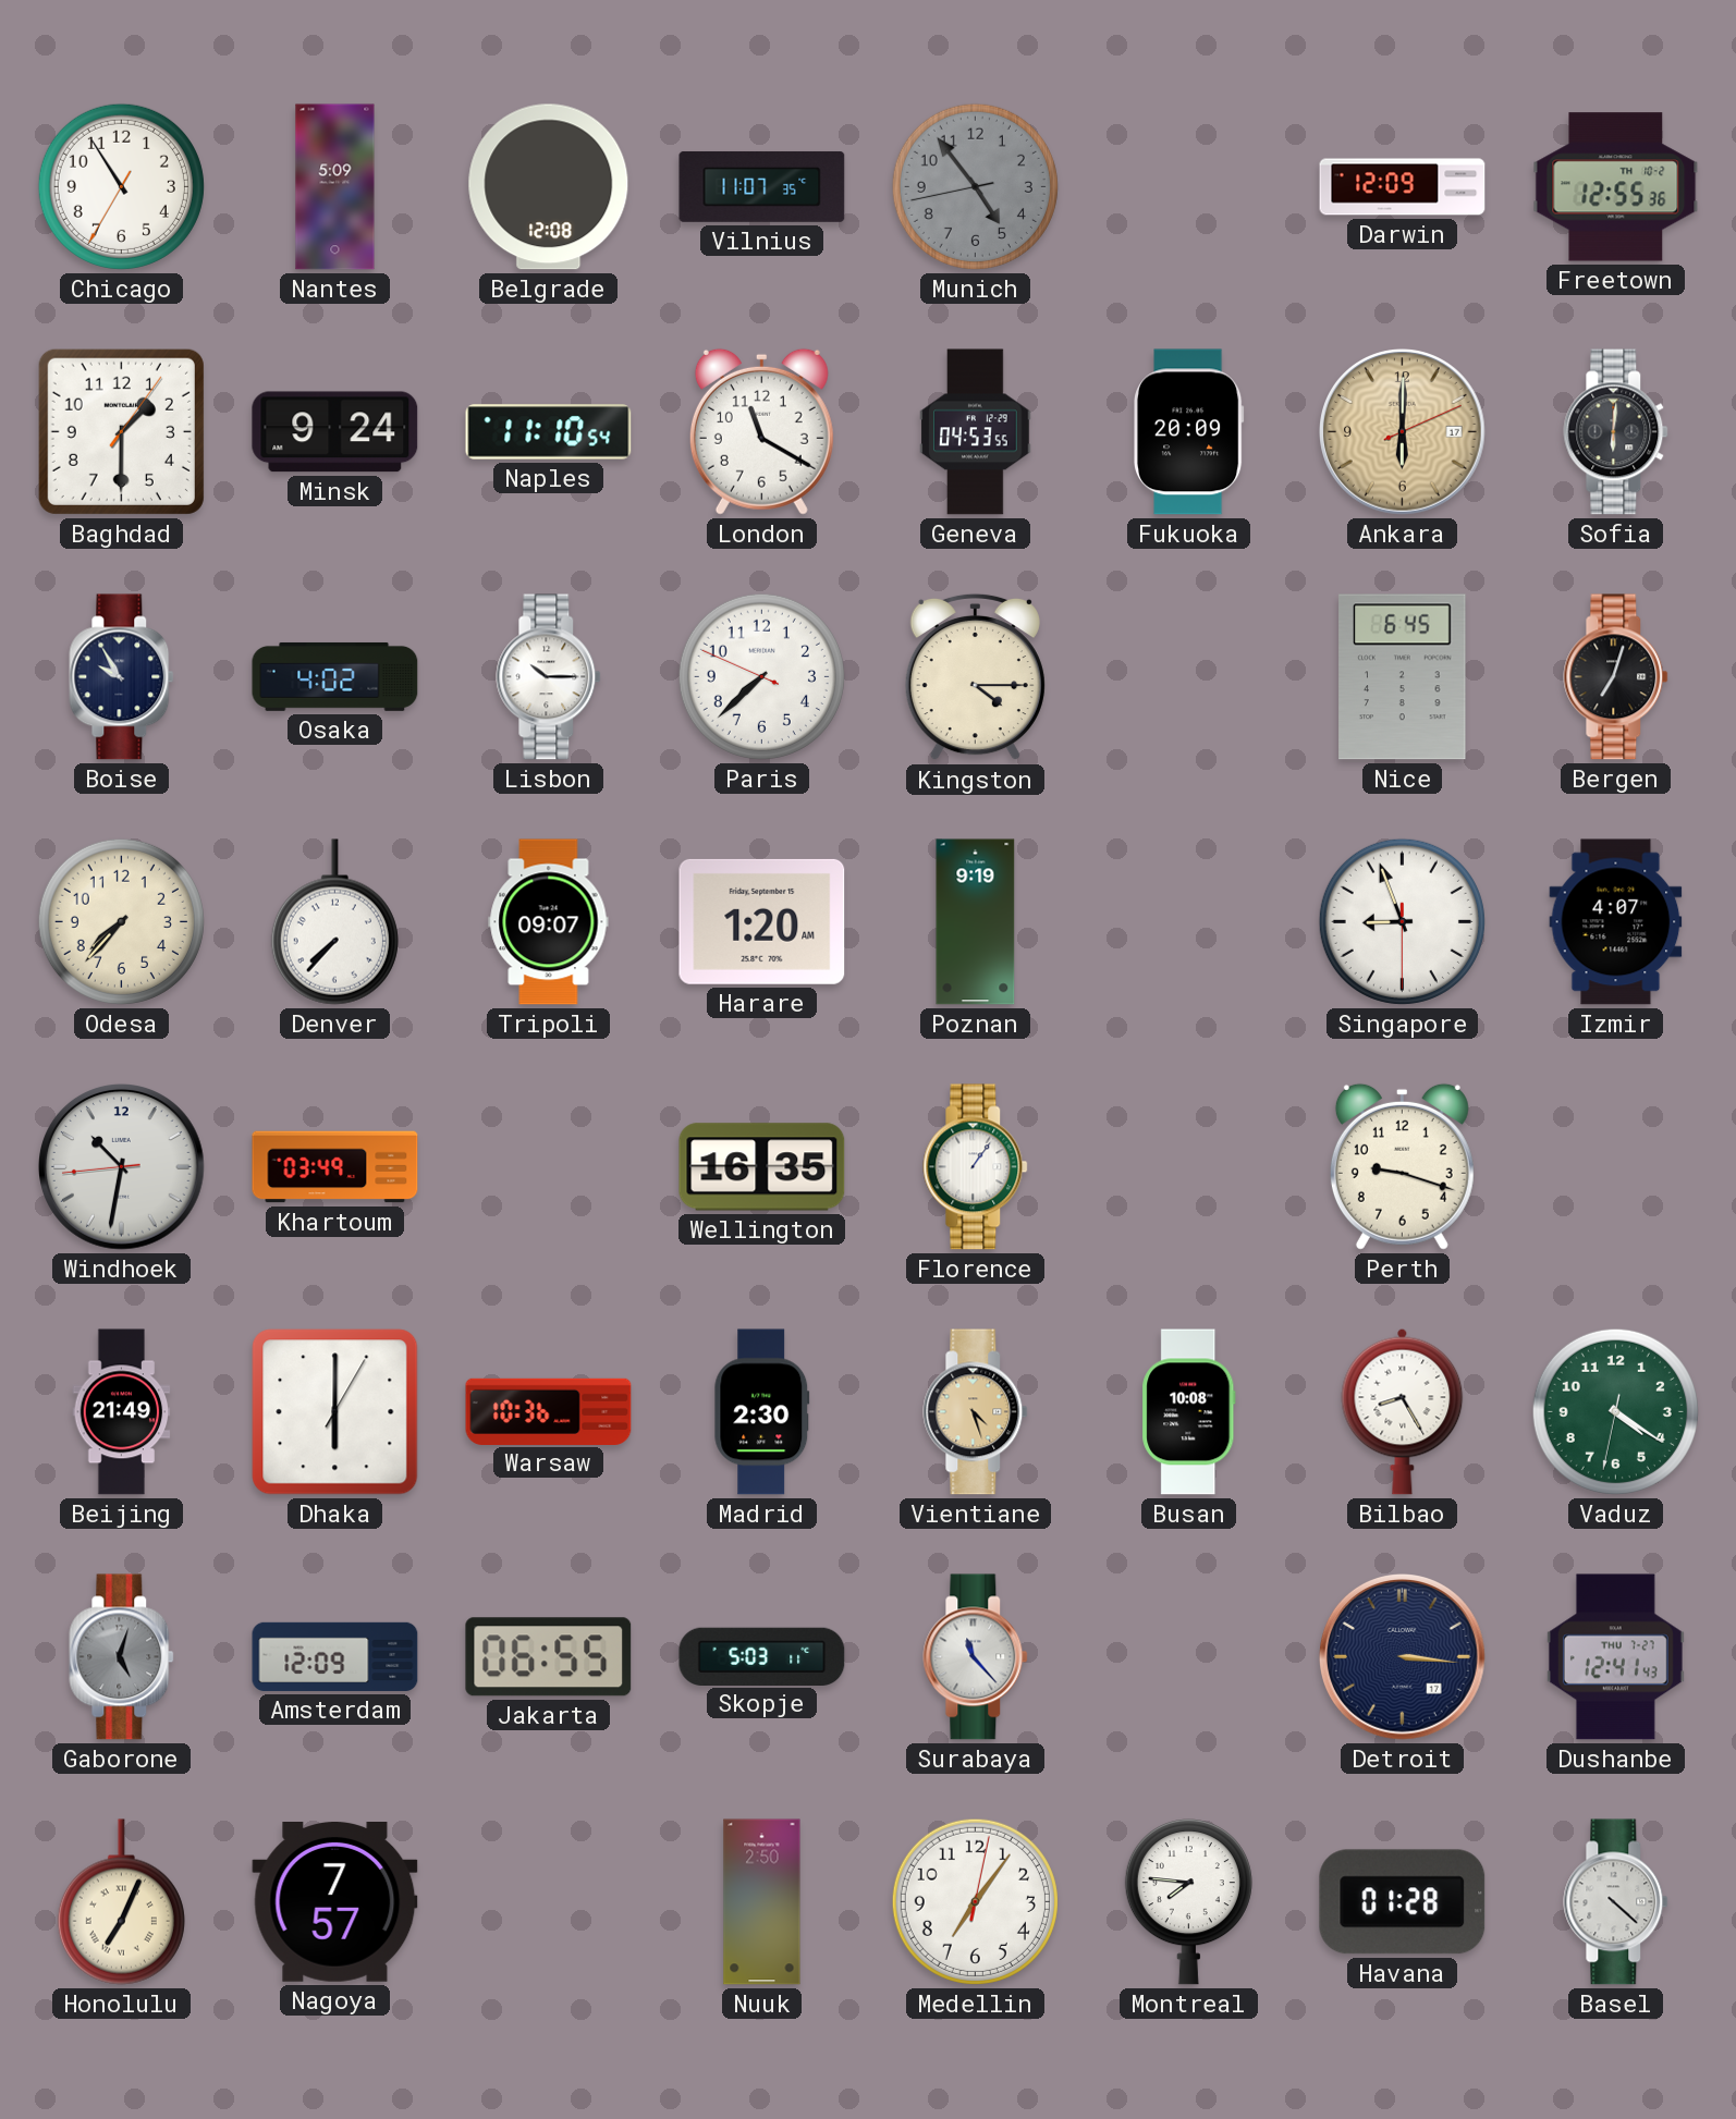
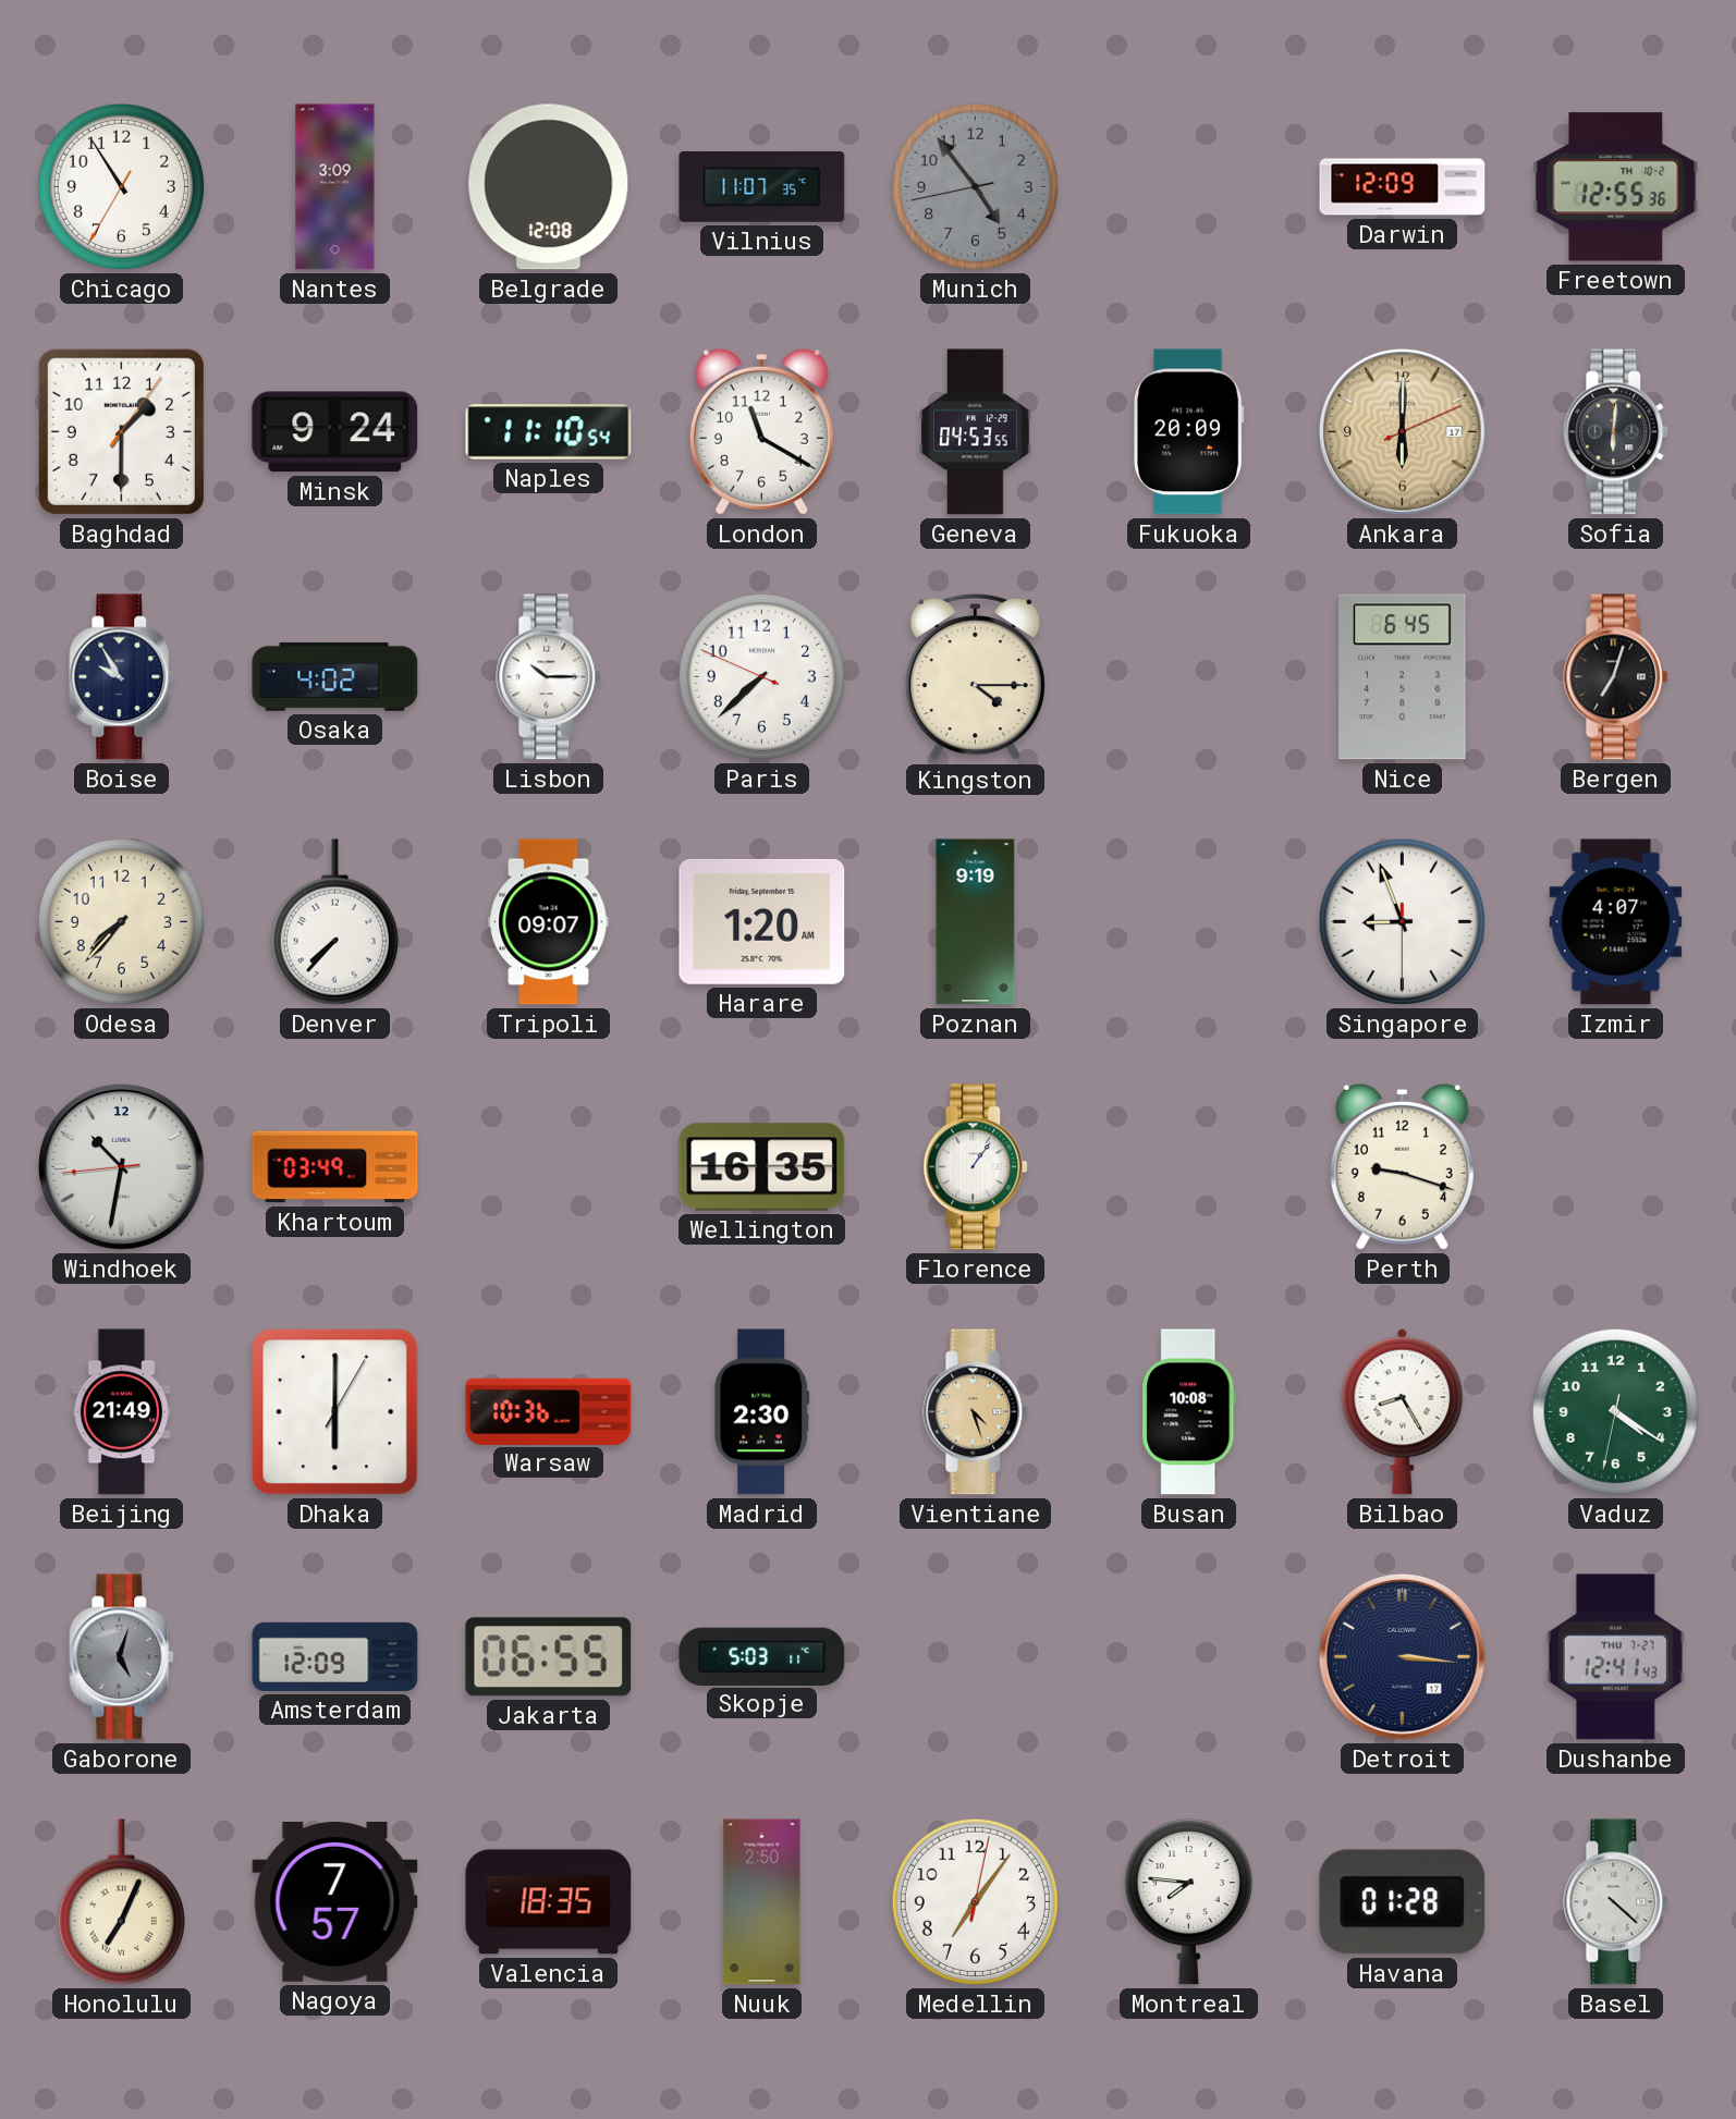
Nantes: 5:09 -> 3:09
Surabaya: 11:23 -> none
Valencia: none -> 18:35
